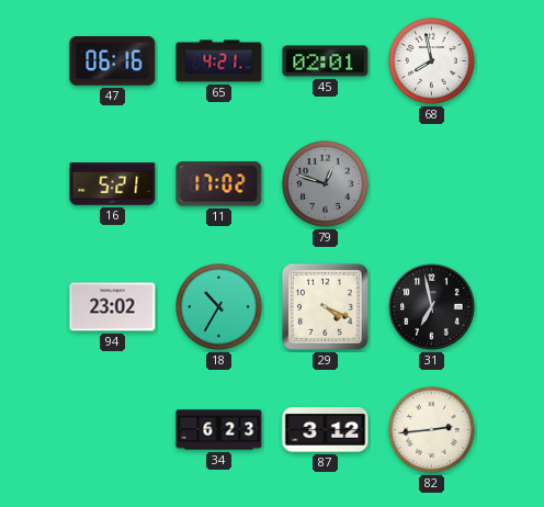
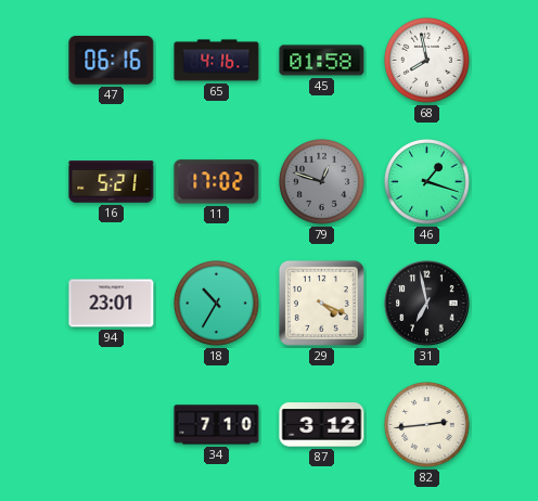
65: 4:21 -> 4:16
45: 02:01 -> 01:58
46: none -> 1:18
94: 23:02 -> 23:01
34: 6:23 -> 7:10
